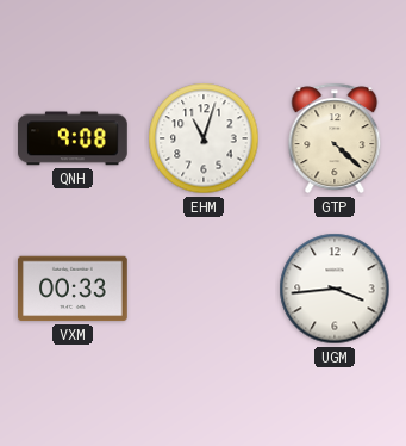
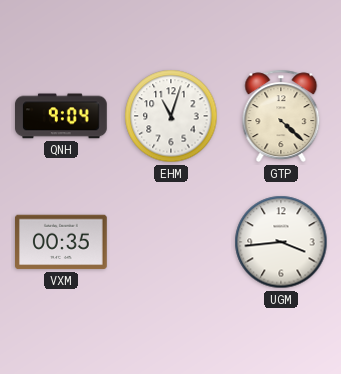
QNH: 9:08 -> 9:04
VXM: 00:33 -> 00:35
